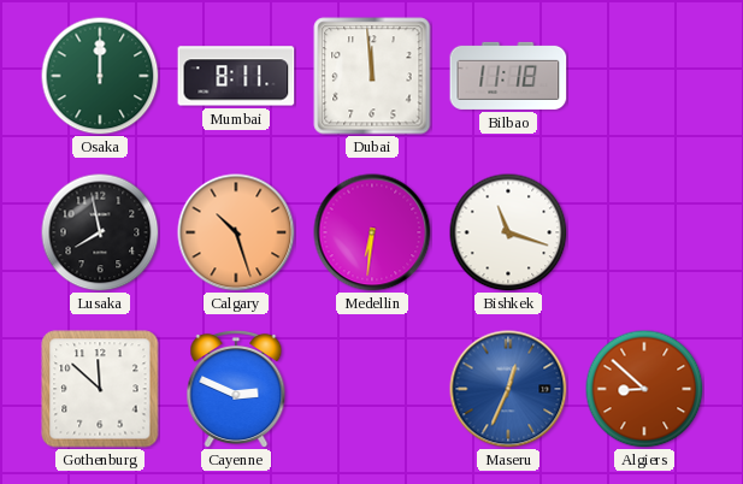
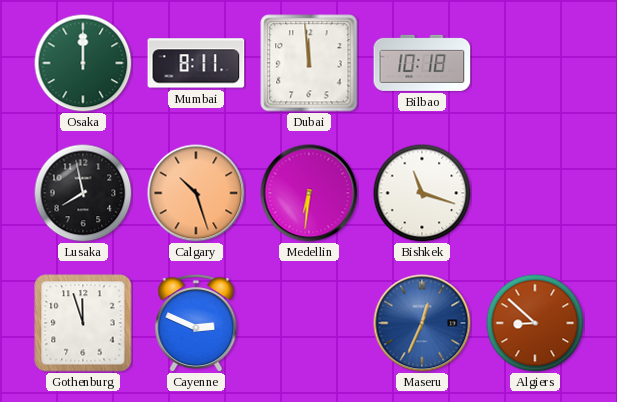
Bilbao: 11:18 -> 10:18
Gothenburg: 11:52 -> 11:57
